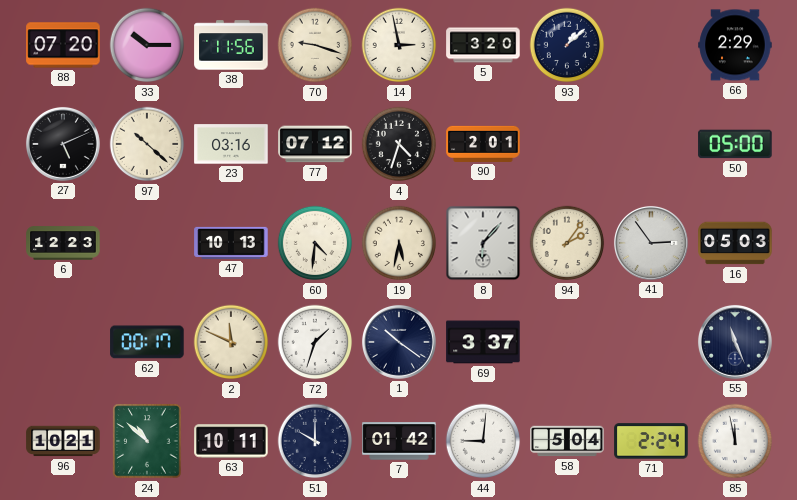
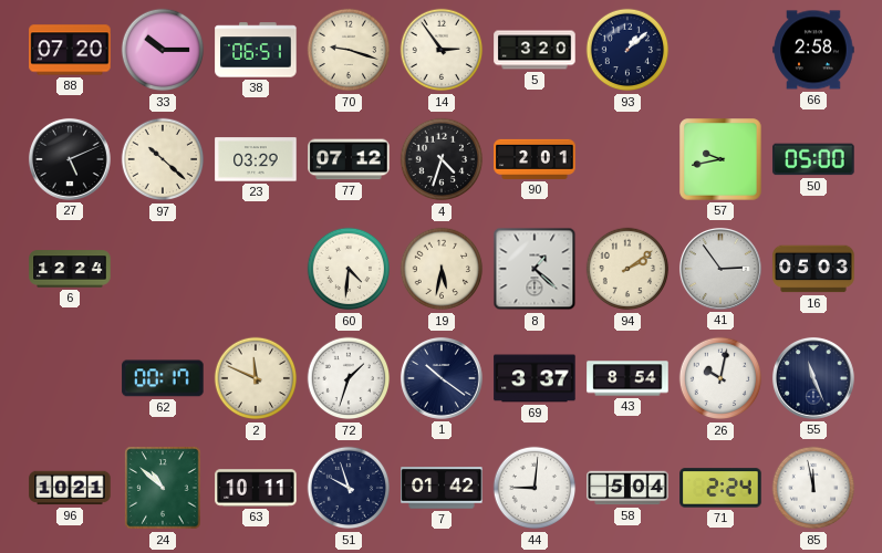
38: 11:56 -> 06:51
14: 2:58 -> 2:54
66: 2:29 -> 2:58
23: 03:16 -> 03:29
57: none -> 9:43
6: 12:23 -> 12:24
47: 10:13 -> none
8: 6:07 -> 1:22
94: 2:06 -> 2:09
43: none -> 8:54
26: none -> 10:02
51: 10:00 -> 9:57
